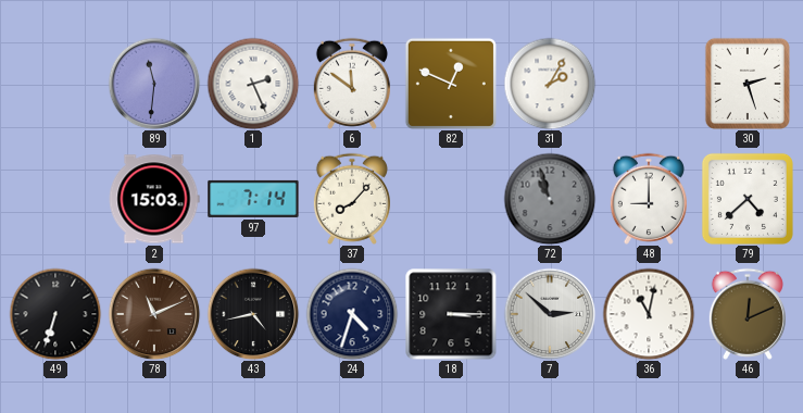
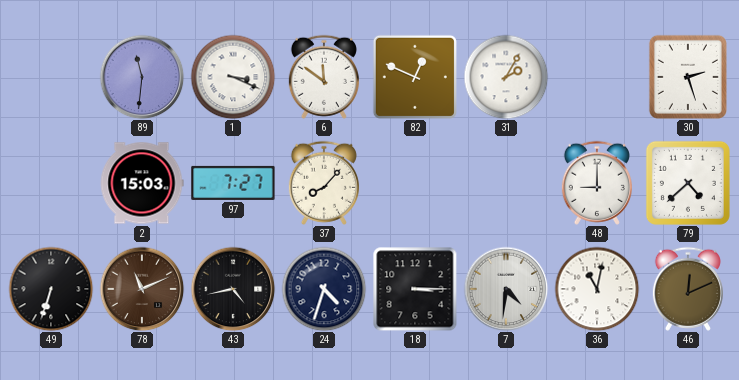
1: 2:26 -> 3:19
97: 7:14 -> 7:27
72: 10:57 -> none
7: 2:52 -> 4:31
